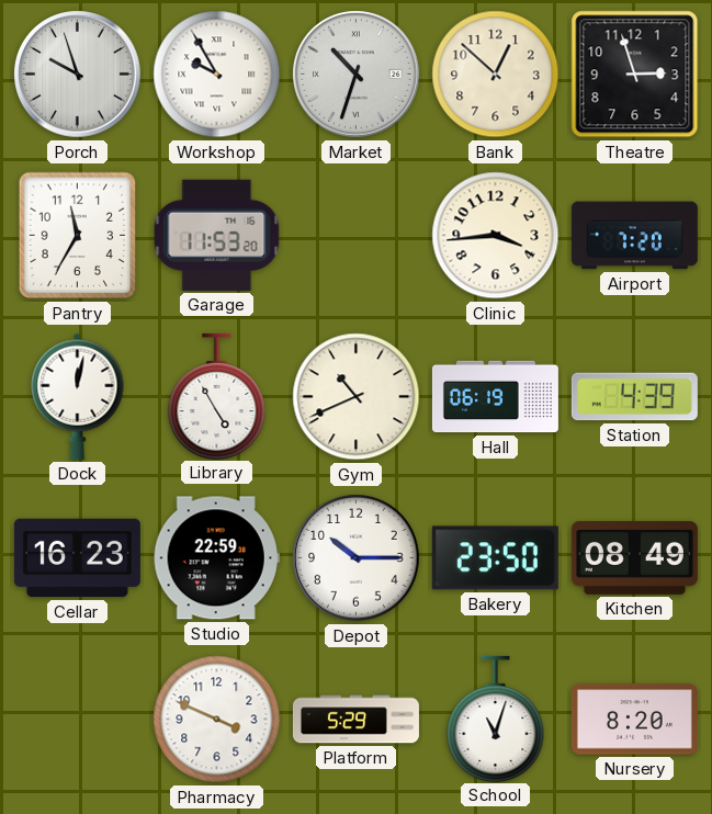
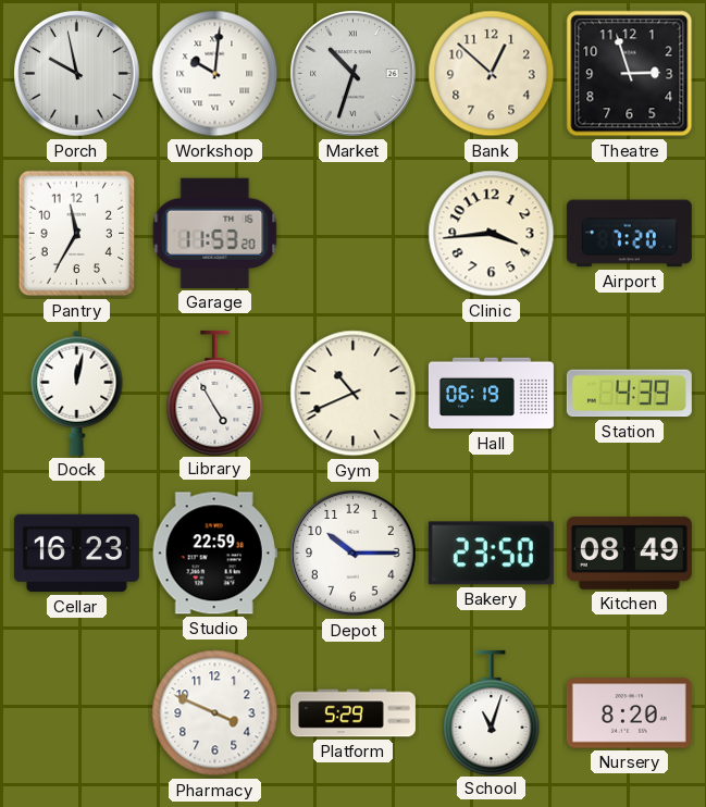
Porch: 9:57 -> 9:58
Workshop: 9:55 -> 10:01
